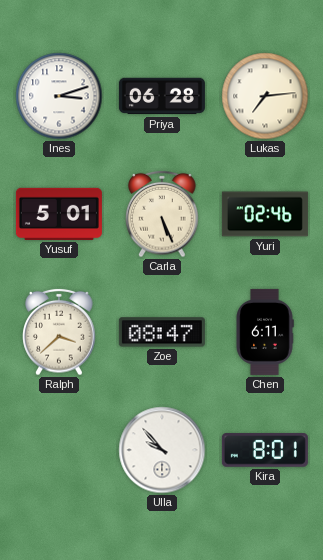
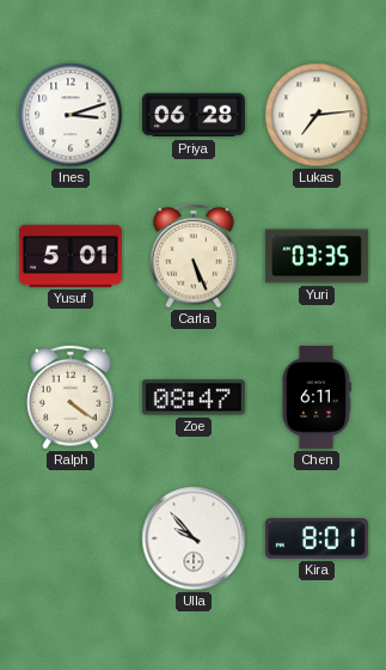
Yuri: 02:46 -> 03:35
Ralph: 3:38 -> 4:21
